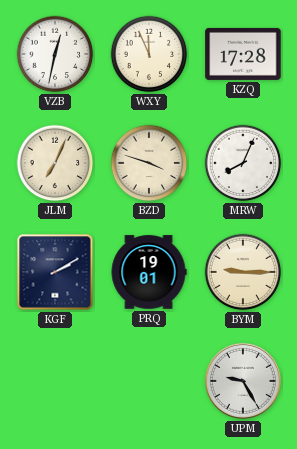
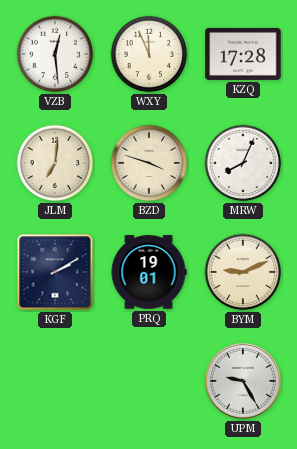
VZB: 12:32 -> 12:29
JLM: 7:04 -> 7:01
BYM: 9:15 -> 9:11
